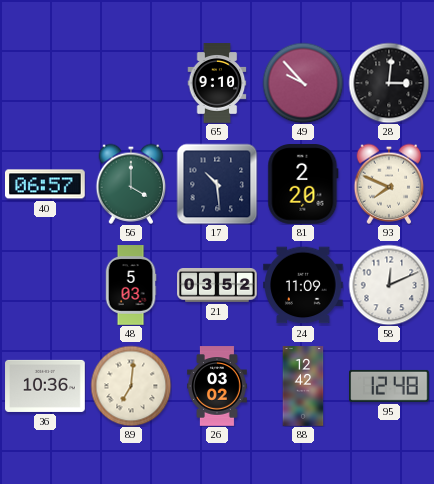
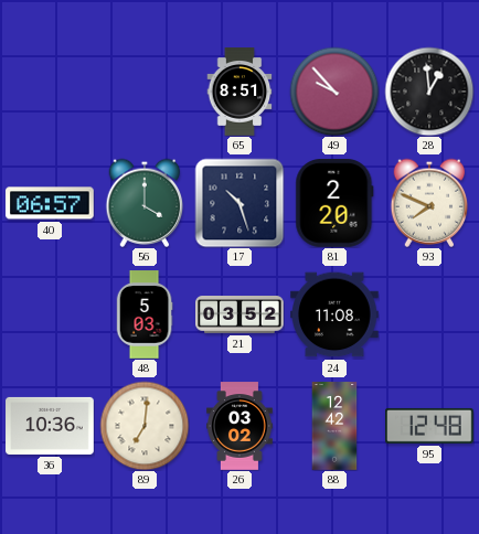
65: 9:10 -> 8:51
28: 3:01 -> 12:59
17: 10:29 -> 10:27
24: 11:09 -> 11:08
58: 12:11 -> none
